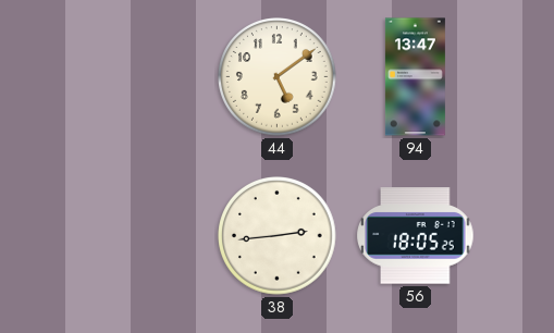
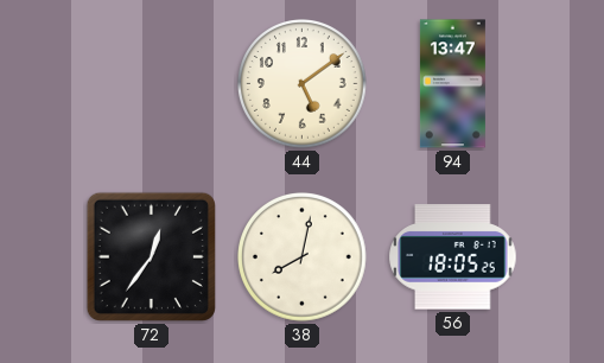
72: none -> 12:36
38: 2:44 -> 8:02
